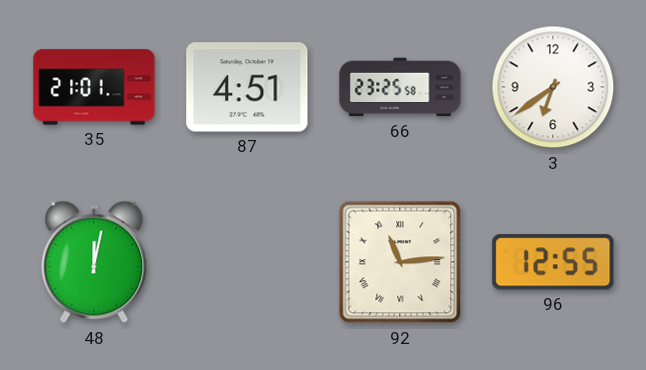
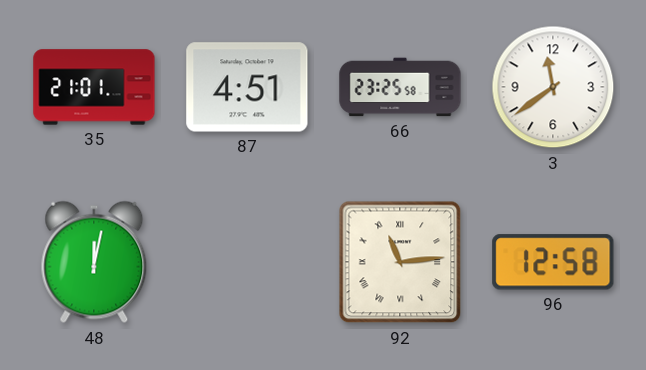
3: 6:39 -> 11:39
96: 12:55 -> 12:58
